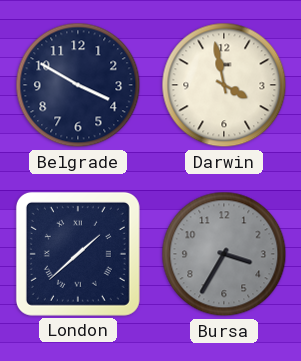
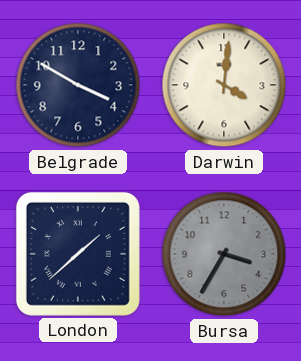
Darwin: 3:58 -> 4:01
